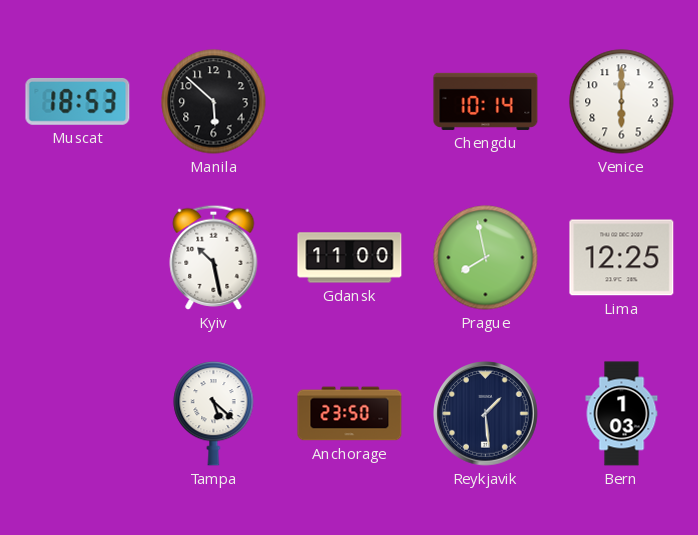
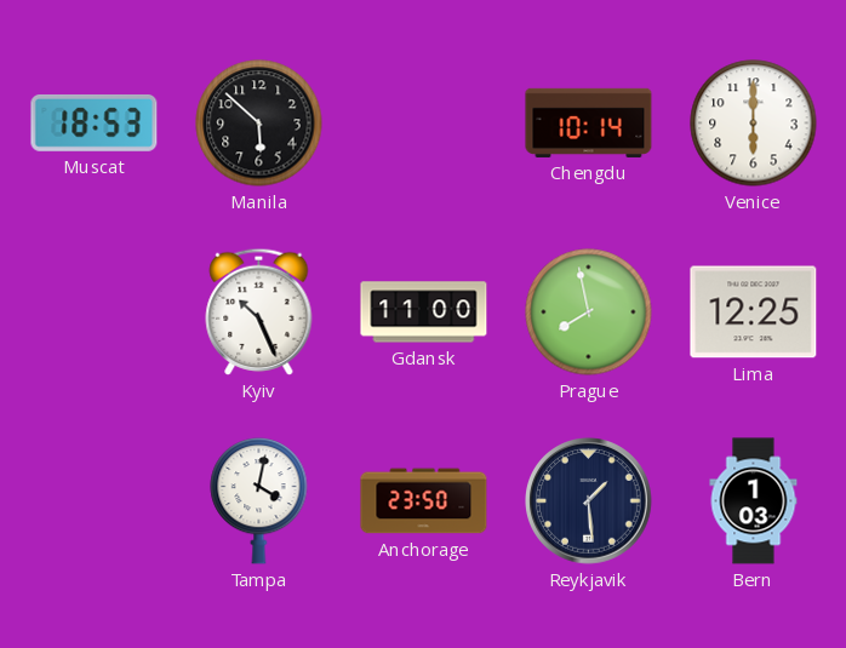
Kyiv: 10:28 -> 10:26
Tampa: 5:22 -> 4:02
